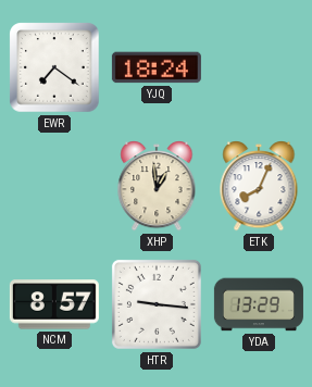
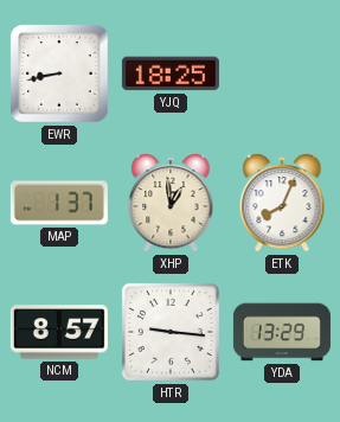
EWR: 7:21 -> 8:43
YJQ: 18:24 -> 18:25
MAP: none -> 1:37
